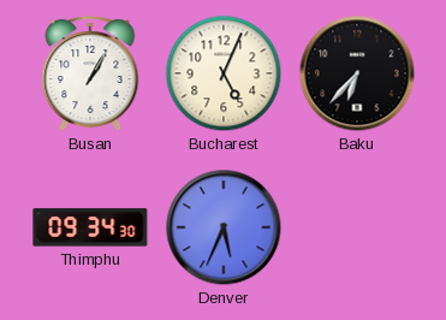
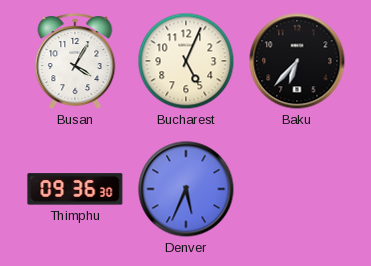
Busan: 1:05 -> 4:05
Thimphu: 09:34 -> 09:36
